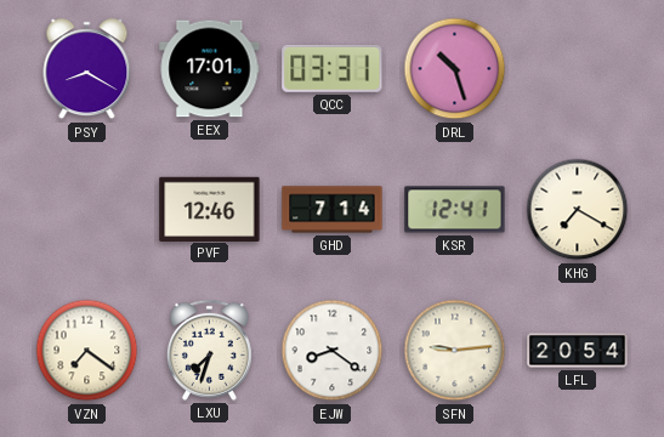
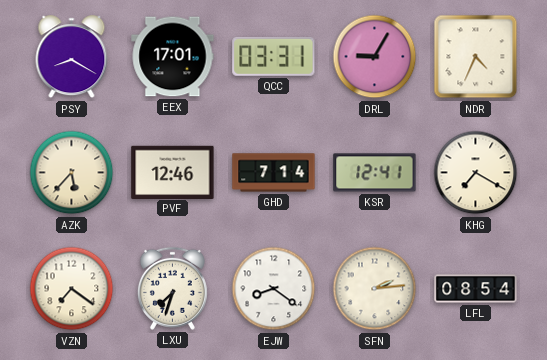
DRL: 10:27 -> 9:05
NDR: none -> 4:34
AZK: none -> 5:37
SFN: 9:14 -> 2:14
LFL: 20:54 -> 08:54
